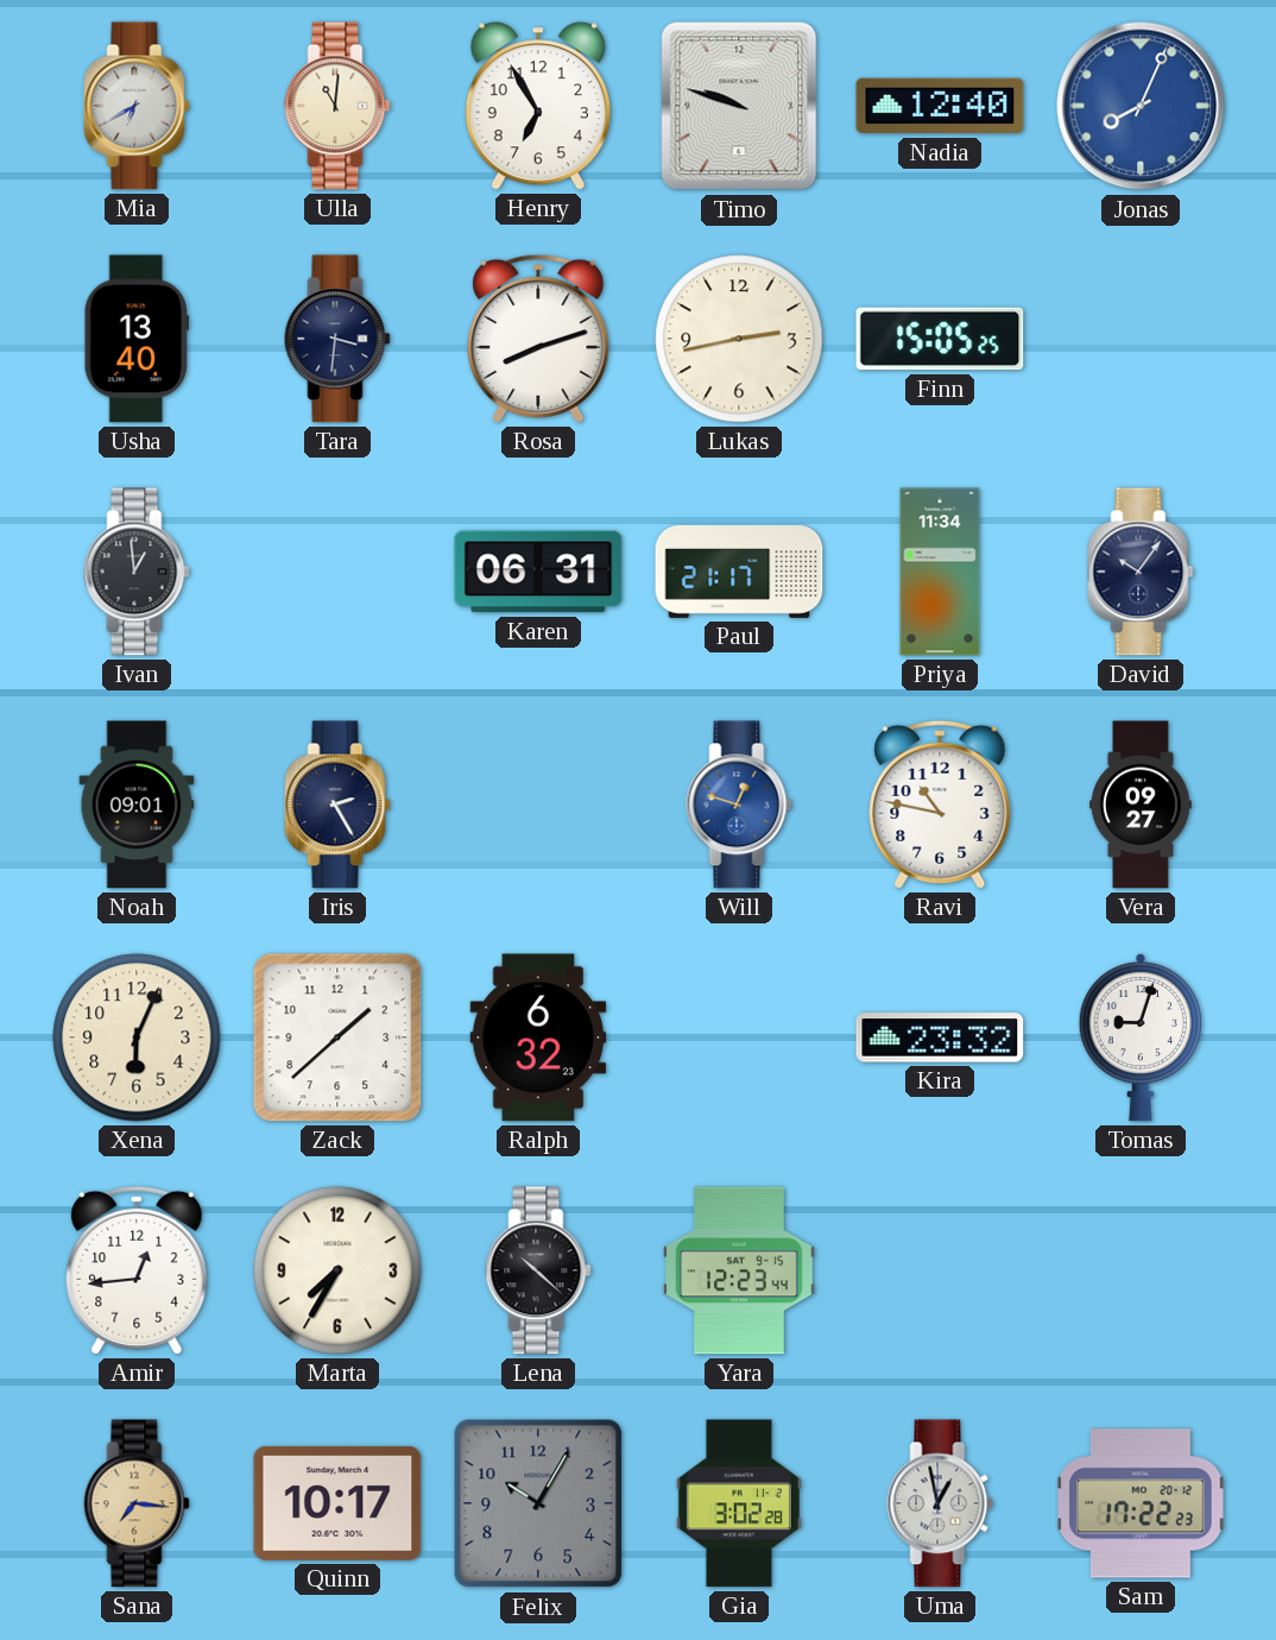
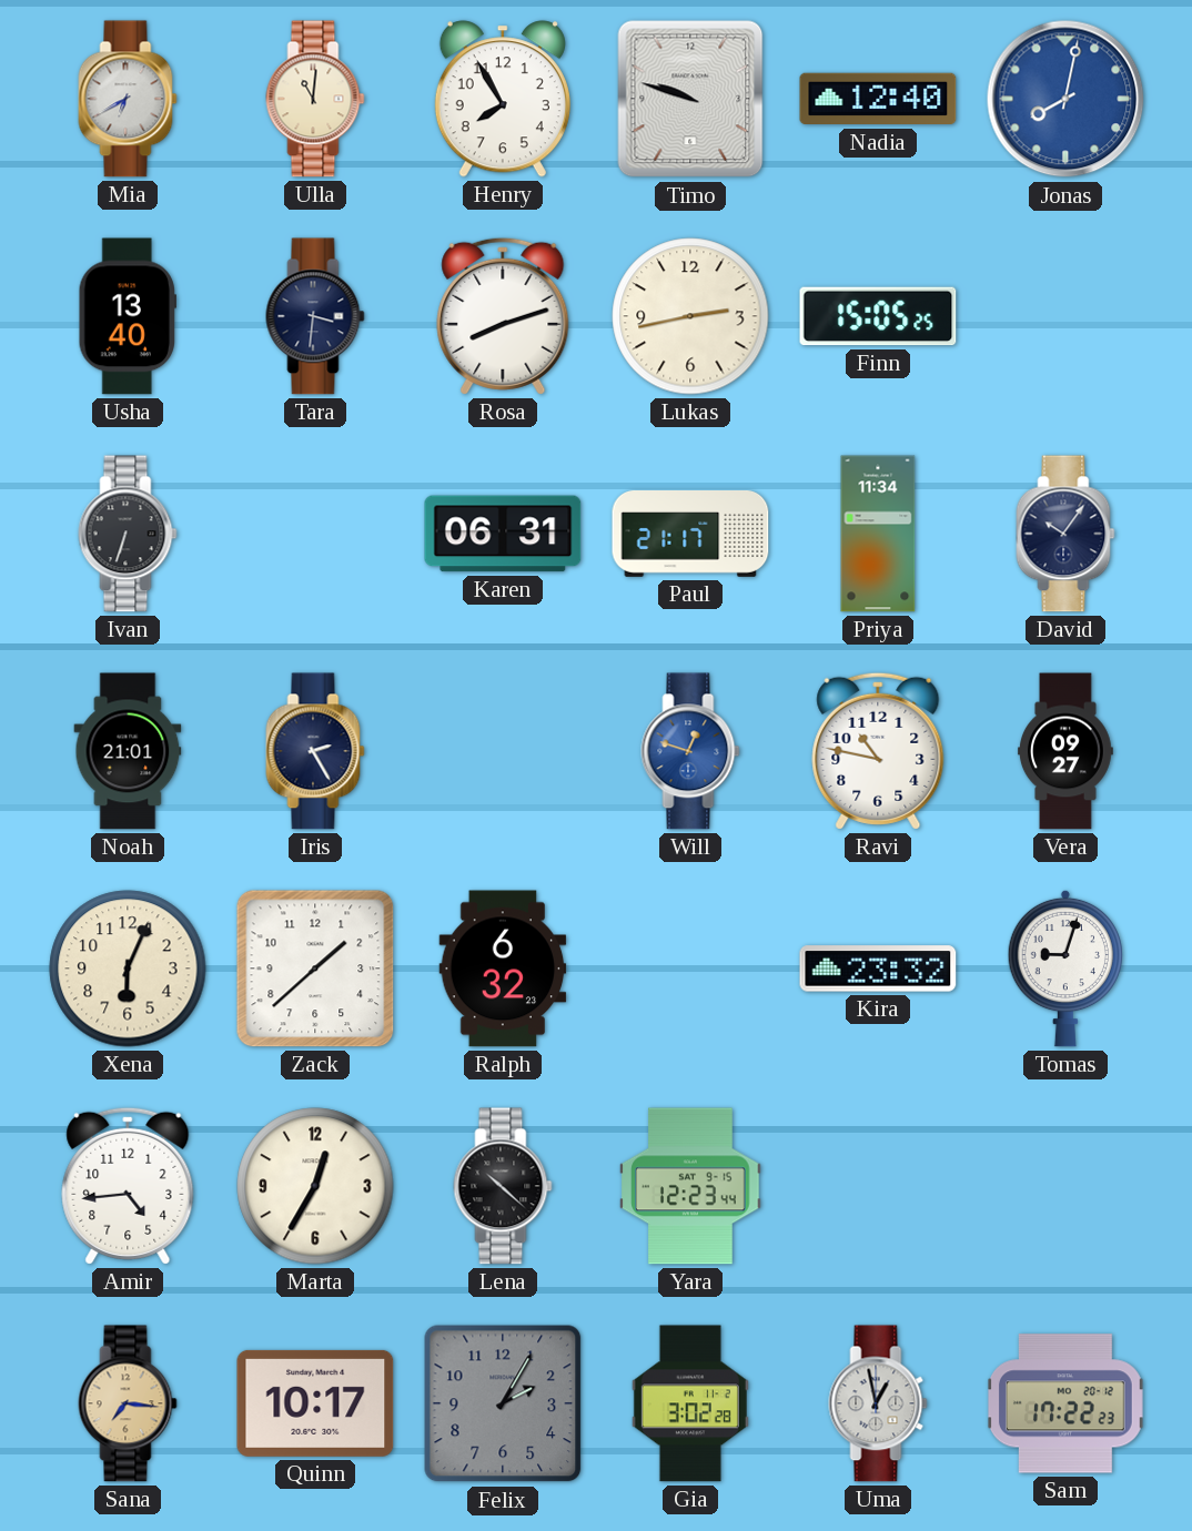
Henry: 6:55 -> 7:55
Jonas: 8:04 -> 8:02
Ivan: 12:59 -> 6:33
Noah: 09:01 -> 21:01
Amir: 12:44 -> 4:44
Marta: 7:35 -> 12:35
Felix: 10:05 -> 2:05
